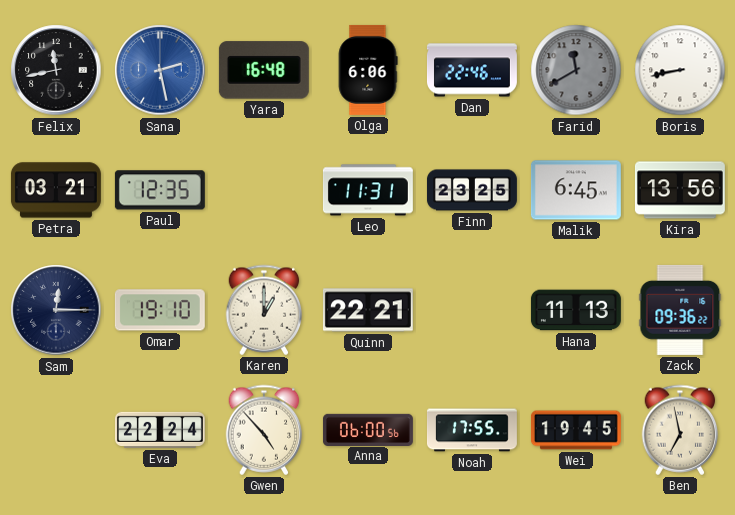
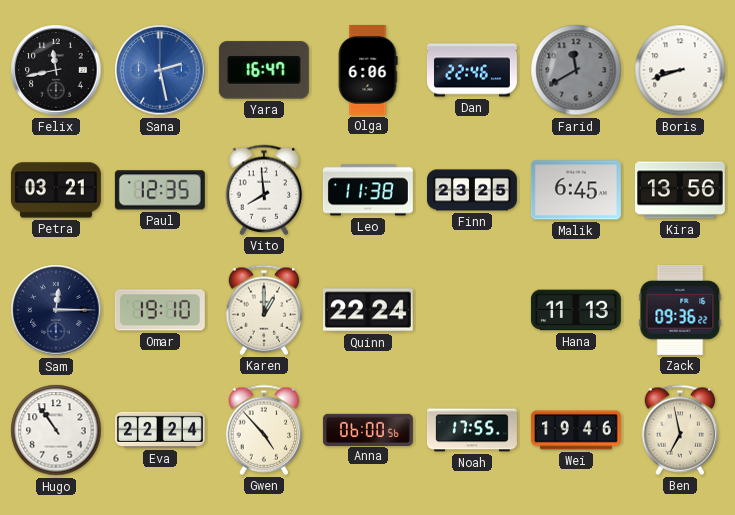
Yara: 16:48 -> 16:47
Boris: 8:43 -> 8:42
Vito: none -> 7:59
Leo: 11:31 -> 11:38
Quinn: 22:21 -> 22:24
Hugo: none -> 10:54
Wei: 19:45 -> 19:46
